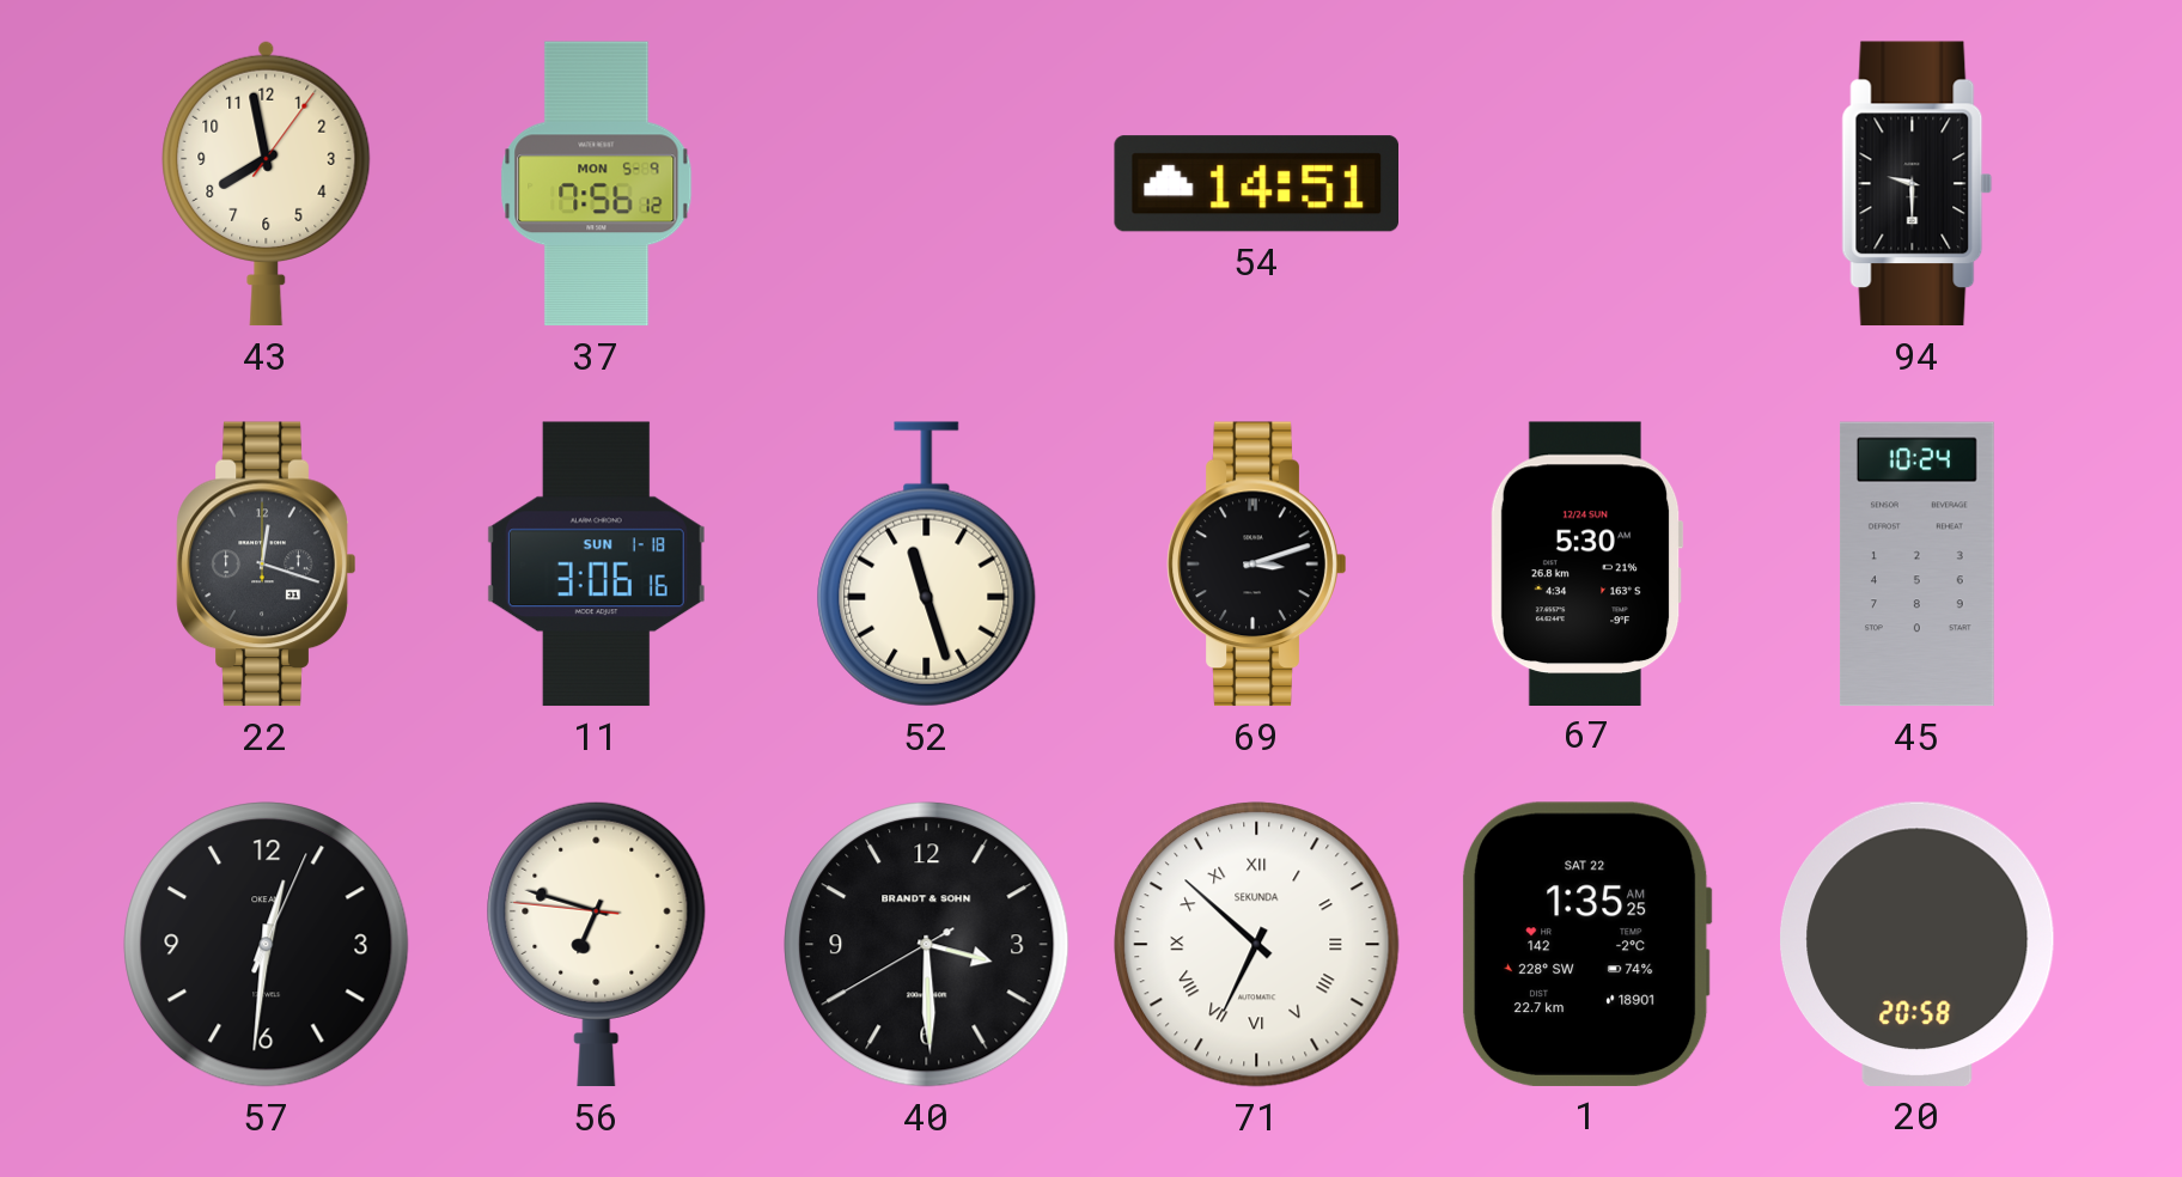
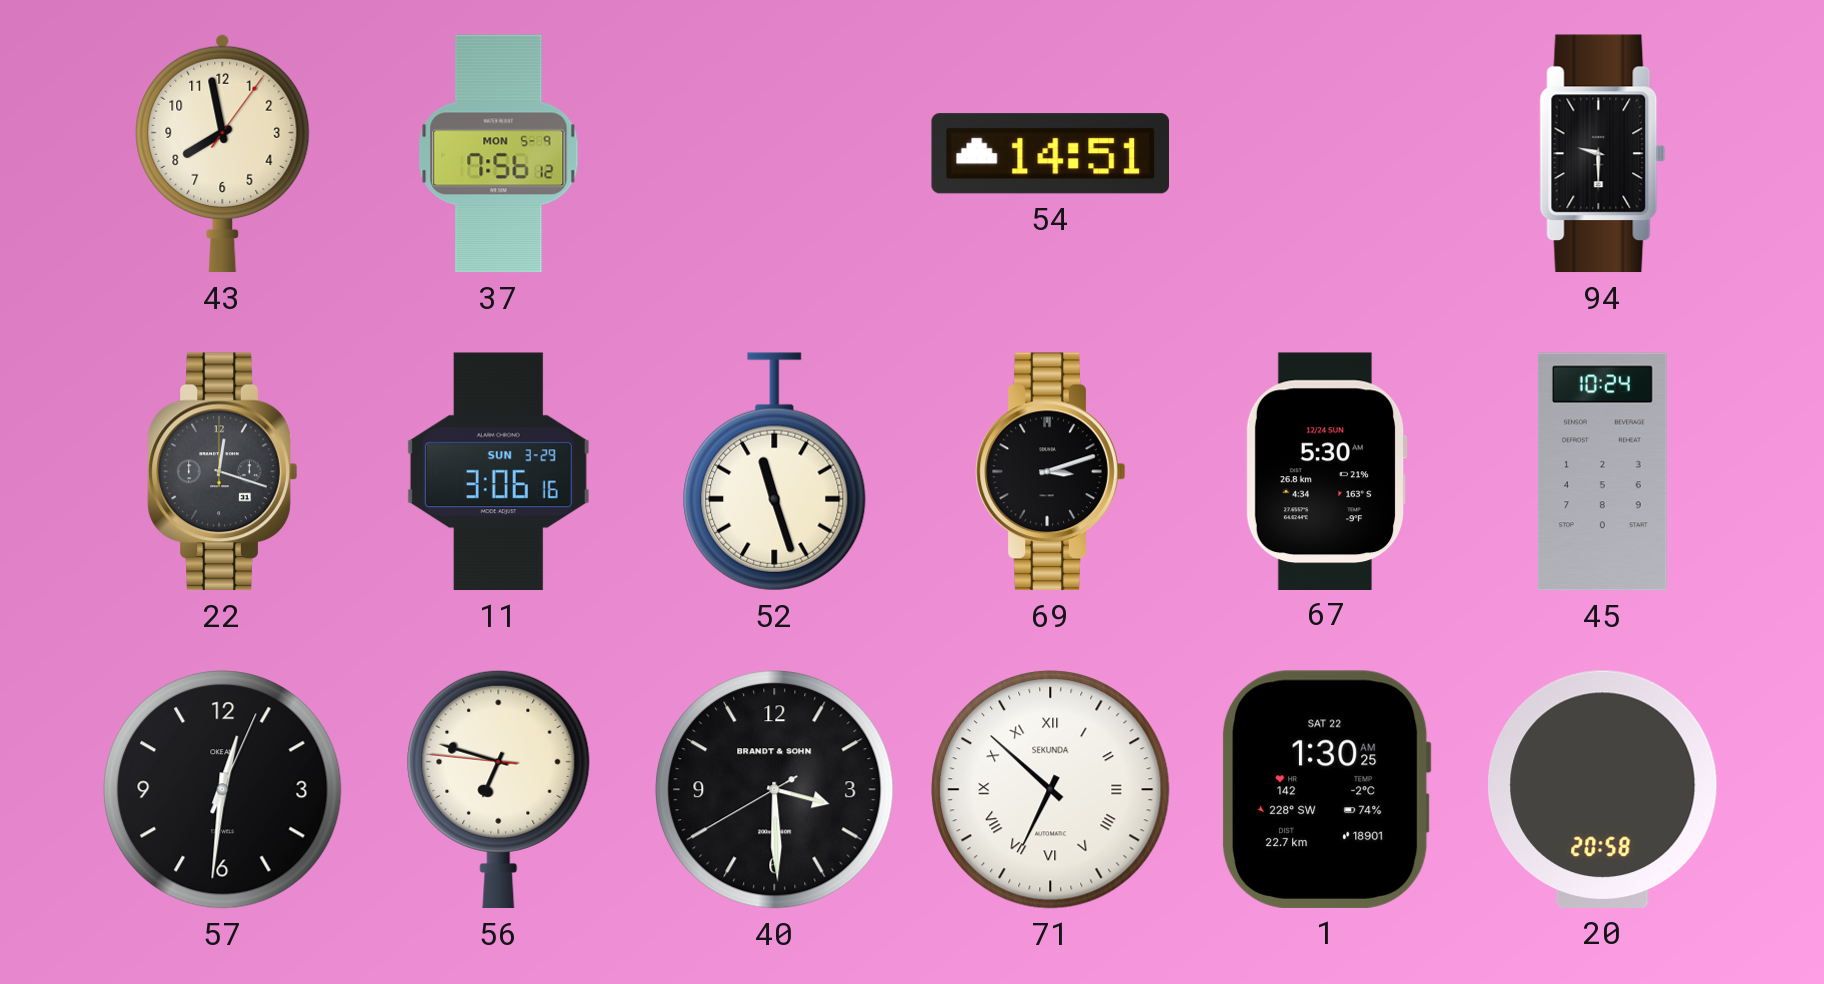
11 date: SUN 1-18 -> SUN 3-29
1: 1:35 -> 1:30
